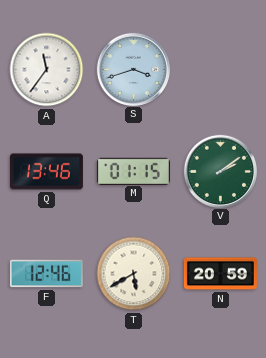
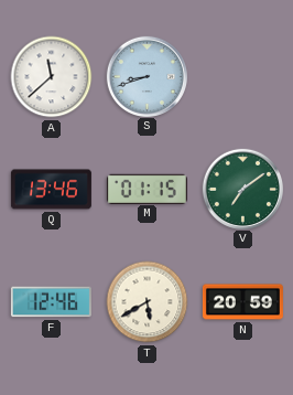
A: 11:36 -> 11:38
S: 3:42 -> 8:42
V: 2:09 -> 7:09
